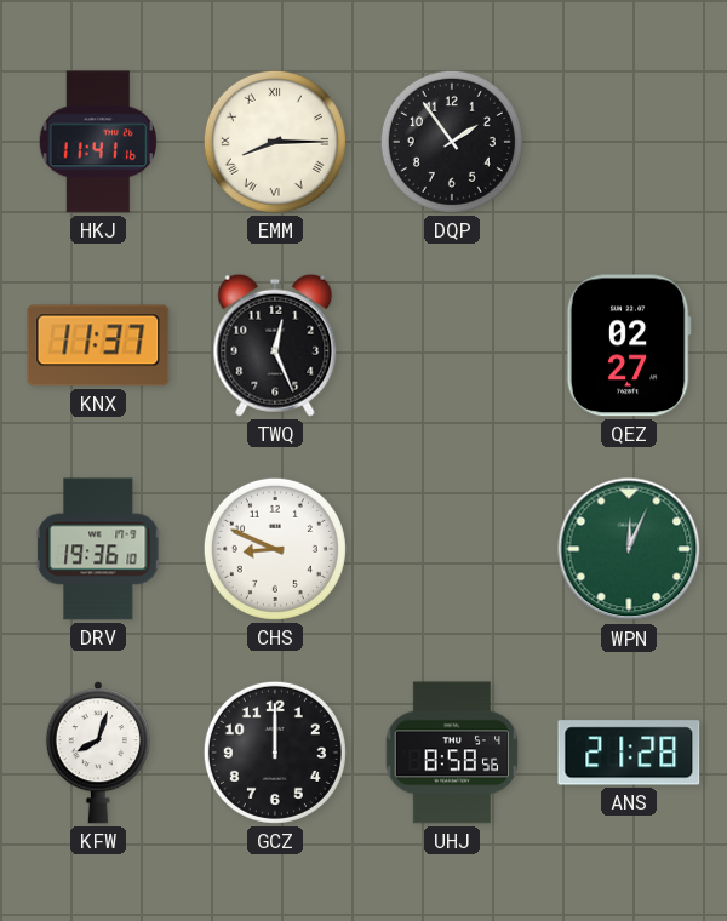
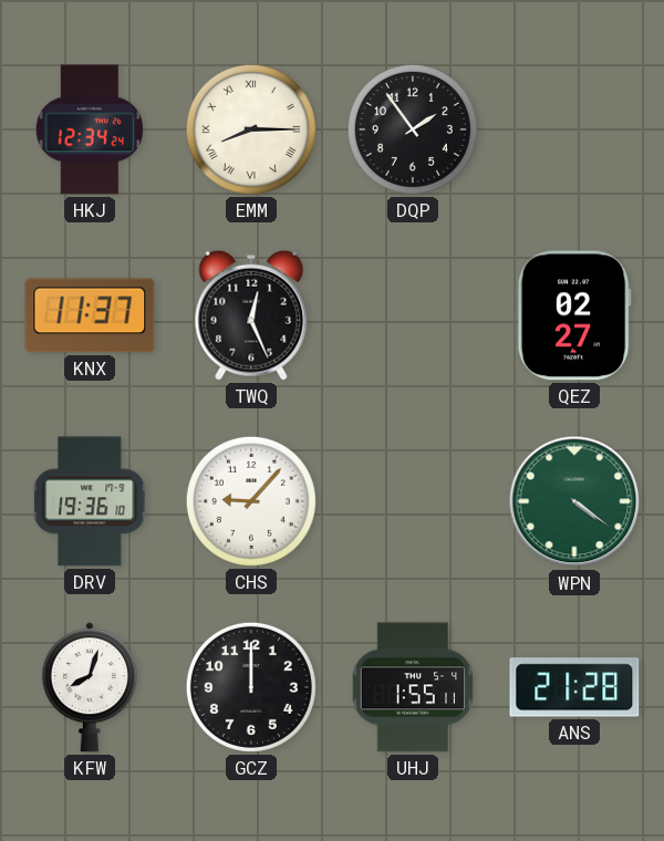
HKJ: 11:41 -> 12:34
CHS: 8:49 -> 9:07
WPN: 12:04 -> 4:21
UHJ: 8:58 -> 1:55
